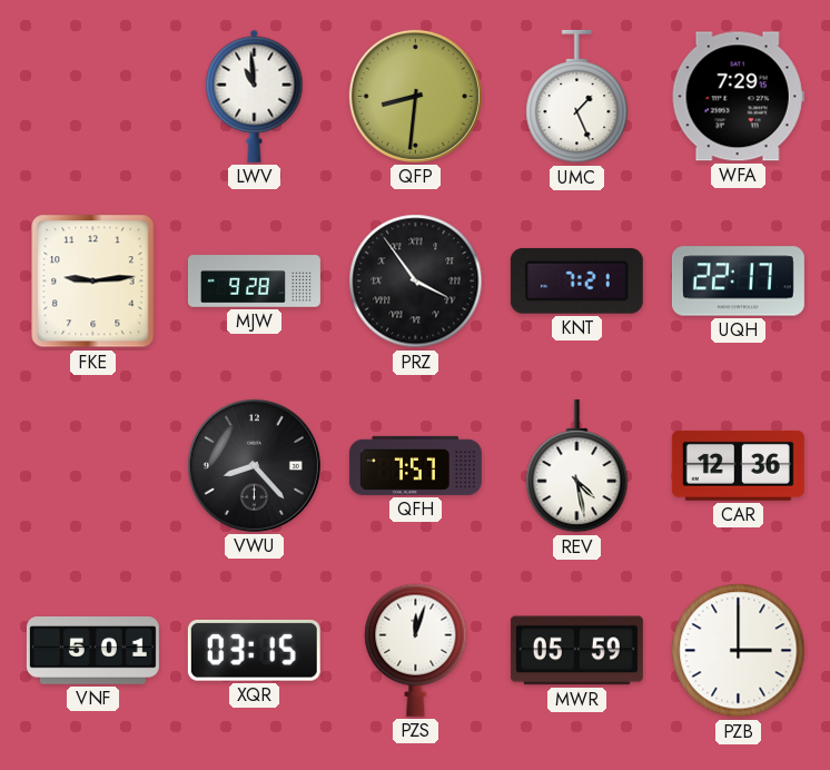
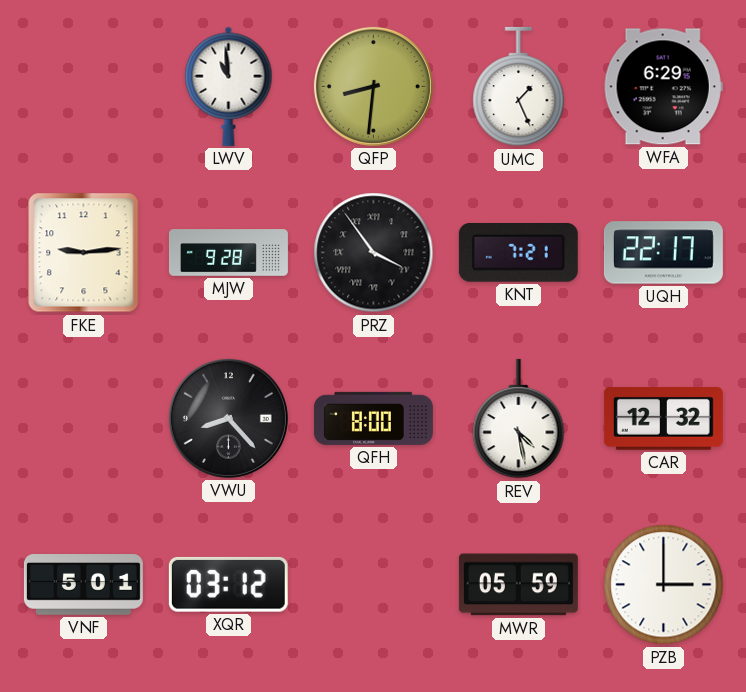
WFA: 7:29 -> 6:29
QFH: 7:57 -> 8:00
CAR: 12:36 -> 12:32
XQR: 03:15 -> 03:12
PZS: 12:03 -> none
